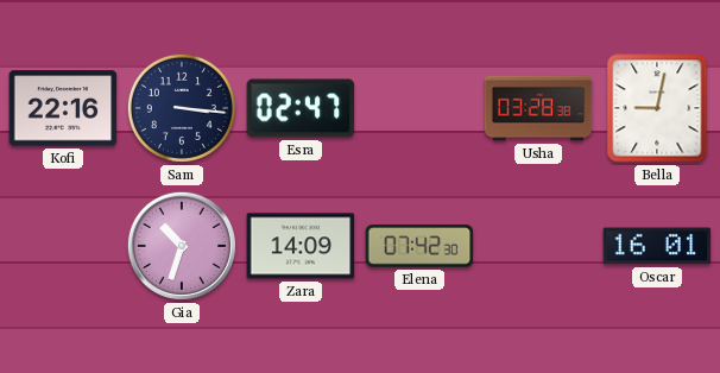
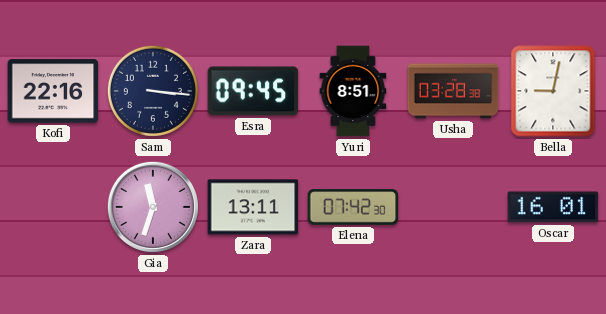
Esra: 02:47 -> 09:45
Yuri: none -> 8:51
Gia: 10:33 -> 11:33
Zara: 14:09 -> 13:11
